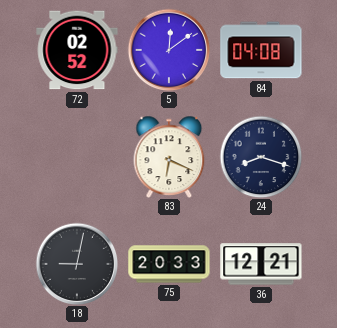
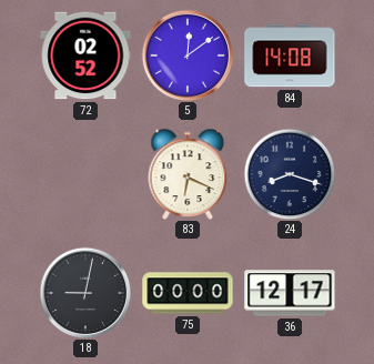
84: 04:08 -> 14:08
75: 20:33 -> 00:00
36: 12:21 -> 12:17
